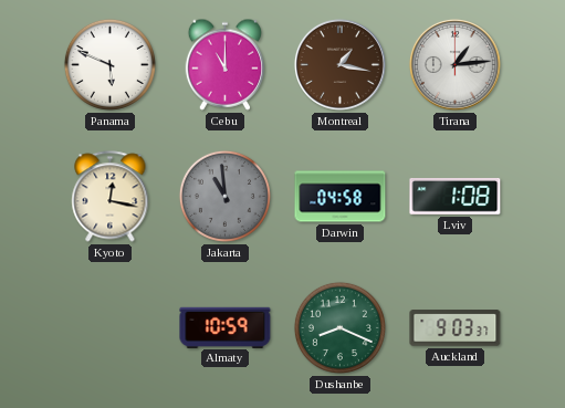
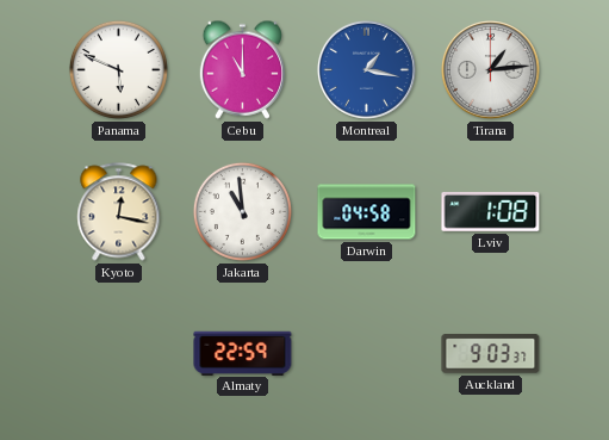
Montreal dial: brown -> blue
Jakarta dial: grey -> white
Almaty: 10:59 -> 22:59
Dushanbe: 8:19 -> none
